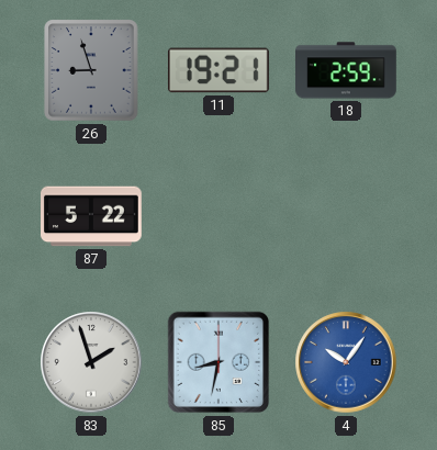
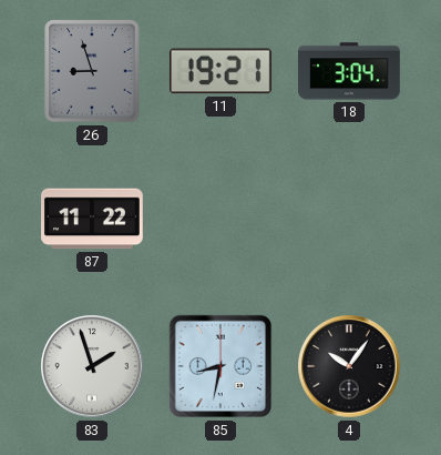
18: 2:59 -> 3:04
87: 5:22 -> 11:22
4 dial: blue -> black
